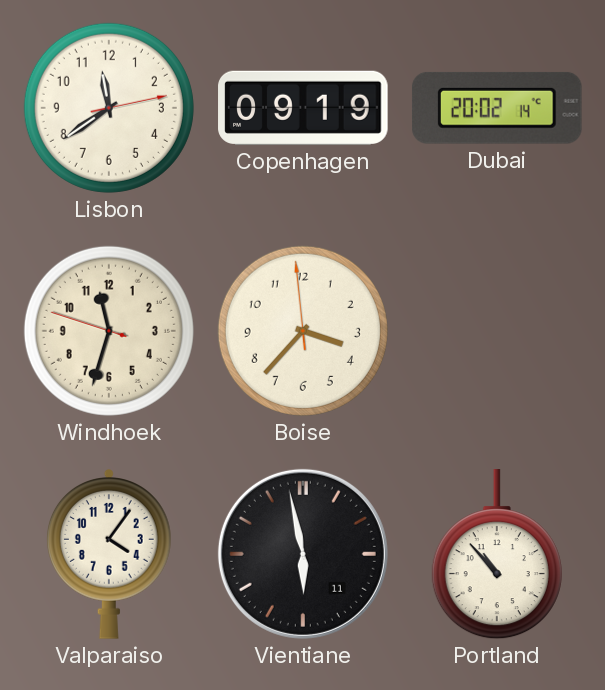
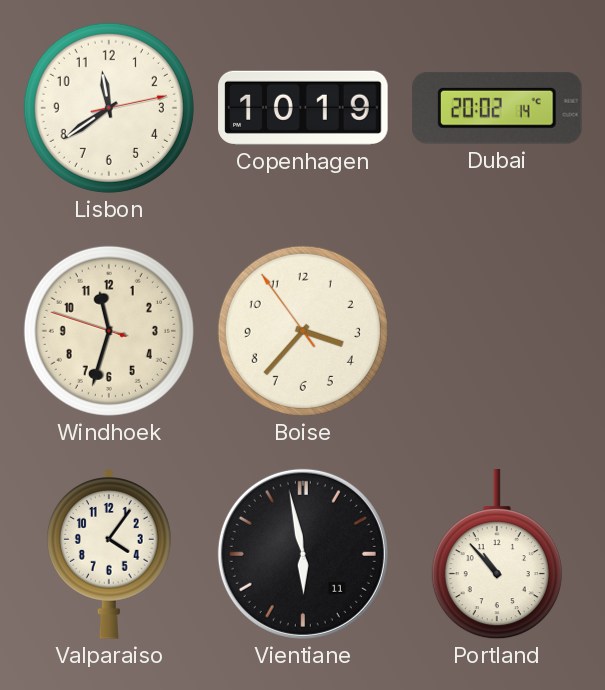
Copenhagen: 09:19 -> 10:19
Boise: 3:36:59 -> 3:36:54
